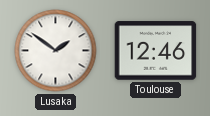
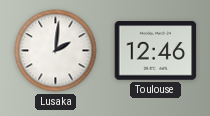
Lusaka: 1:51 -> 2:01
